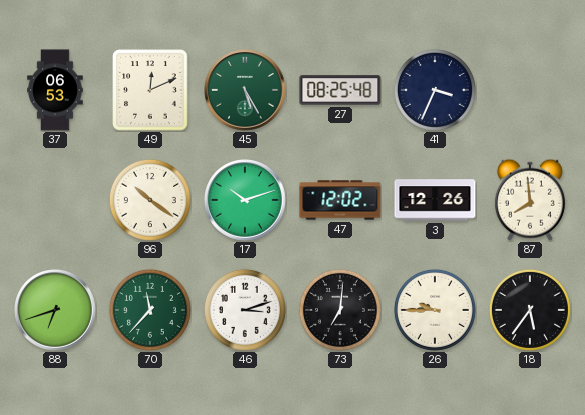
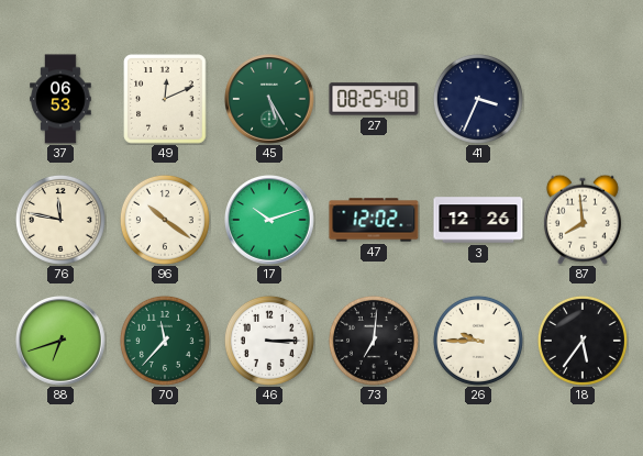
76: none -> 11:47
46: 3:12 -> 3:15
